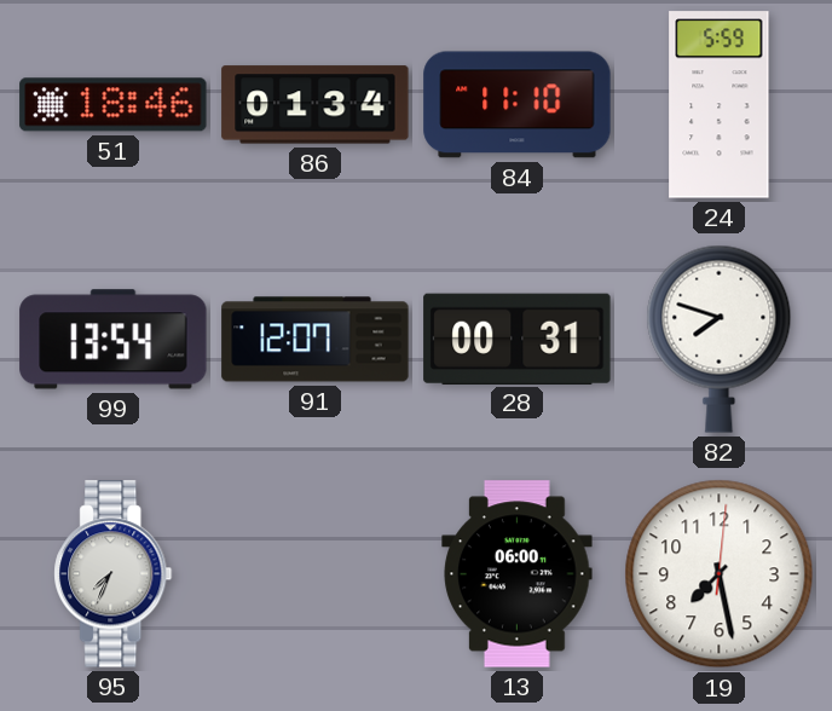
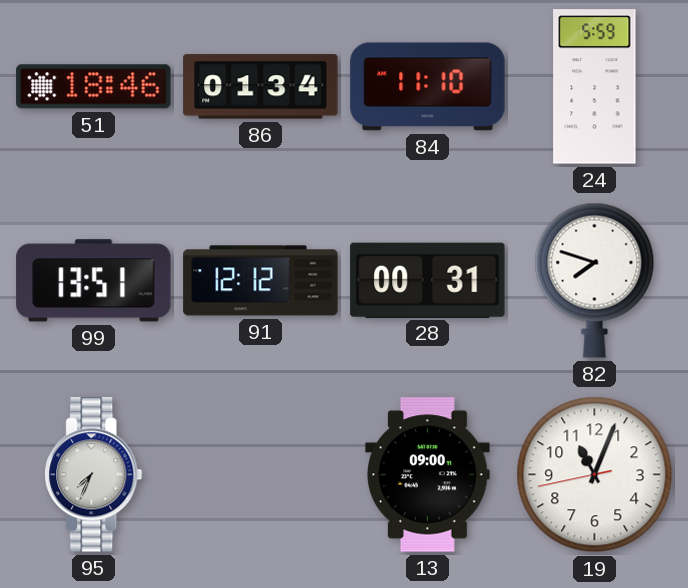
99: 13:54 -> 13:51
91: 12:07 -> 12:12
13: 06:00 -> 09:00
19: 7:28 -> 11:03
